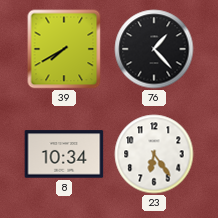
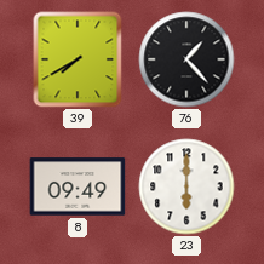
8: 10:34 -> 09:49
23: 6:24 -> 6:00
